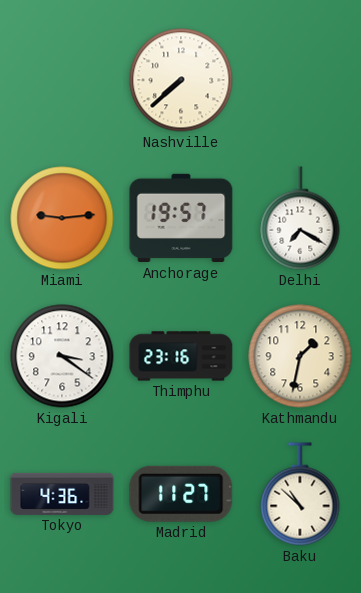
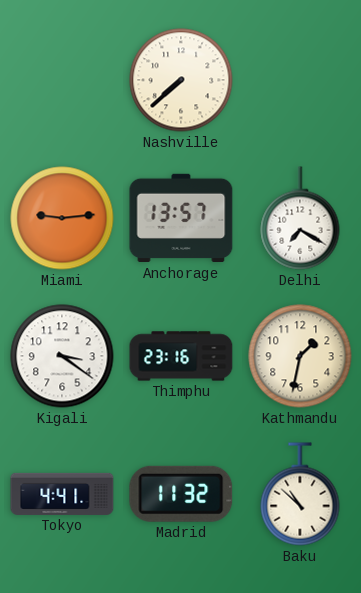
Anchorage: 19:57 -> 13:57
Tokyo: 4:36 -> 4:41
Madrid: 11:27 -> 11:32
